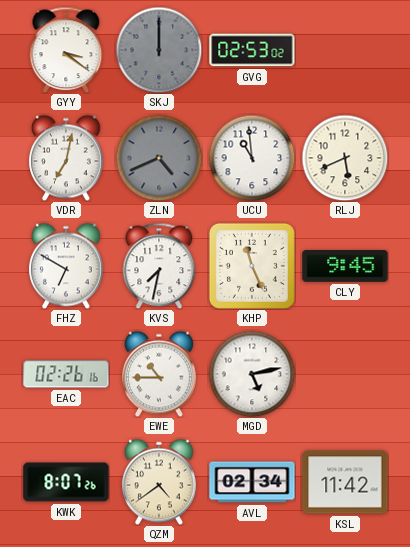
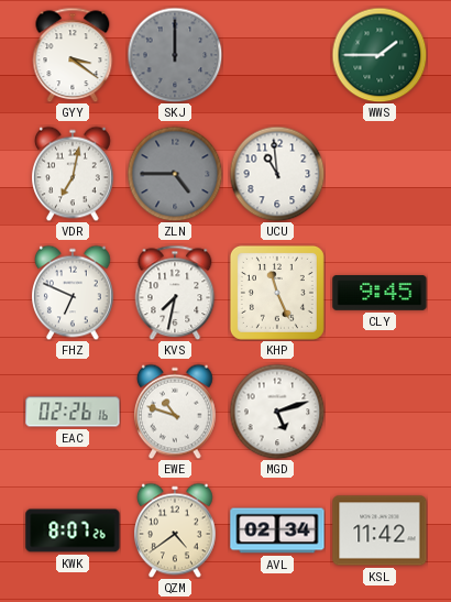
GVG: 02:53 -> none
WWS: none -> 1:45
ZLN: 4:41 -> 4:45
RLJ: 5:41 -> none
FHZ: 6:50 -> 6:49
EWE: 10:45 -> 10:48
MGD: 5:13 -> 5:12
